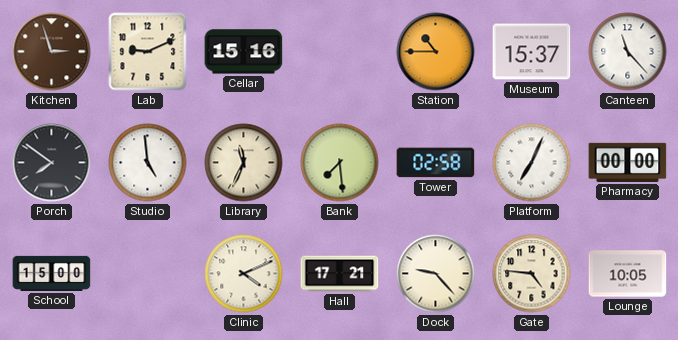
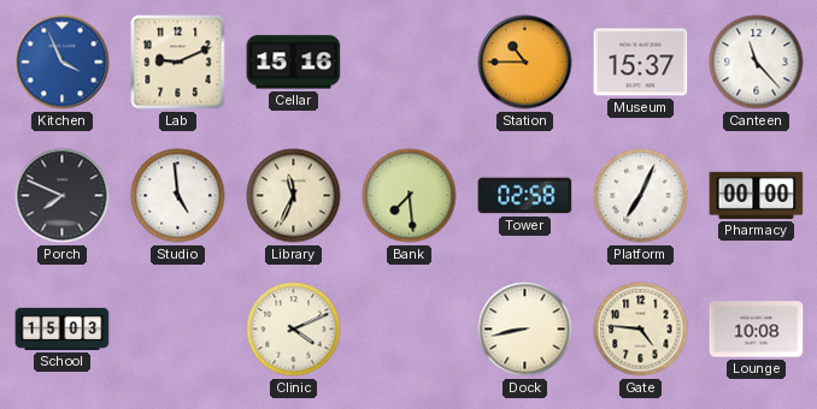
Kitchen: 2:57 -> 3:56
Kitchen dial: brown -> blue
Porch: 7:51 -> 7:49
School: 15:00 -> 15:03
Hall: 17:21 -> none
Dock: 9:23 -> 8:43
Lounge: 10:05 -> 10:08
